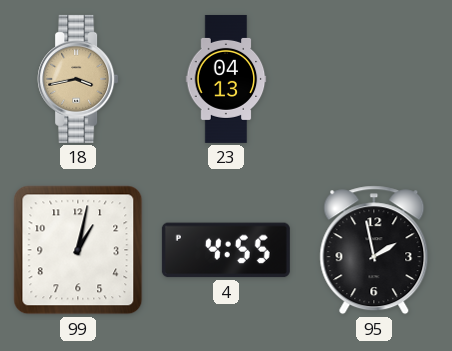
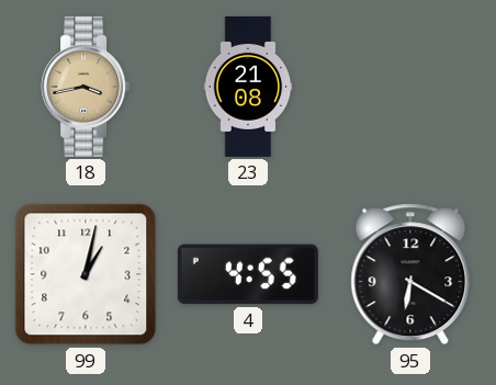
23: 04:13 -> 21:08
95: 1:58 -> 6:20
